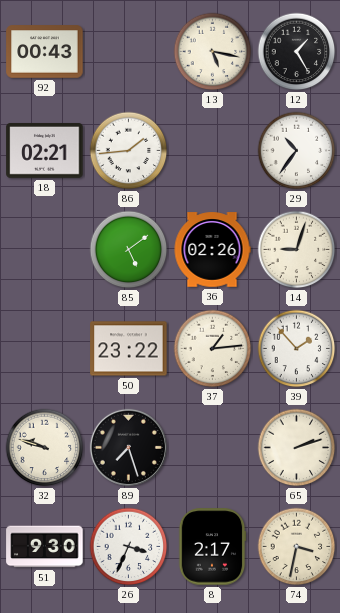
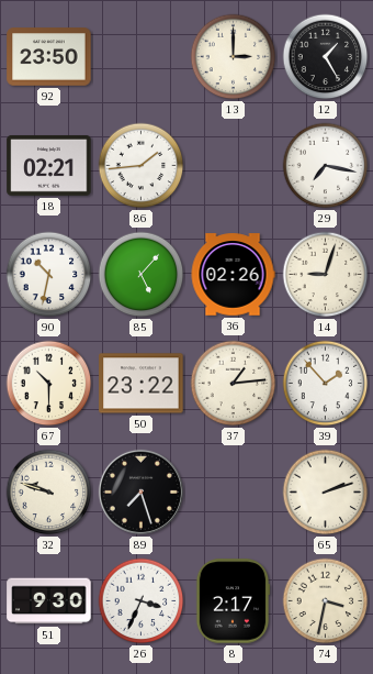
92: 00:43 -> 23:50
13: 5:17 -> 3:00
29: 10:36 -> 7:17
90: none -> 10:32
85: 5:09 -> 5:07
67: none -> 10:30
